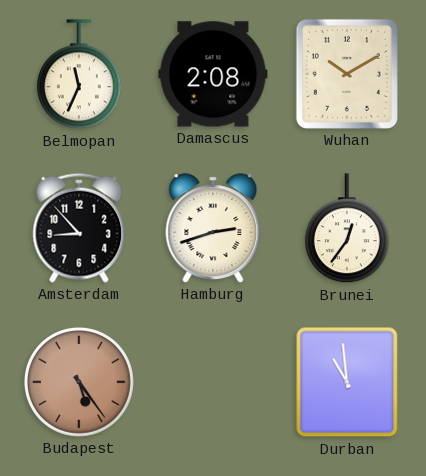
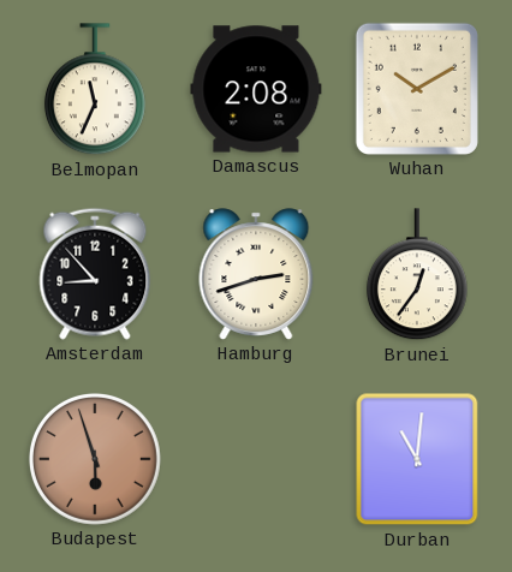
Budapest: 5:24 -> 5:57
Durban: 10:59 -> 11:01
